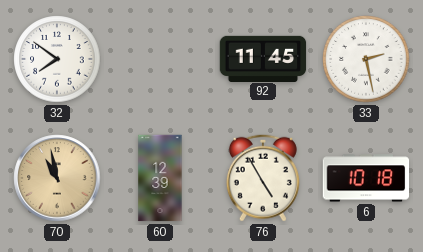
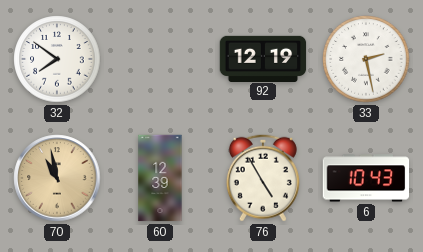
92: 11:45 -> 12:19
6: 10:18 -> 10:43
